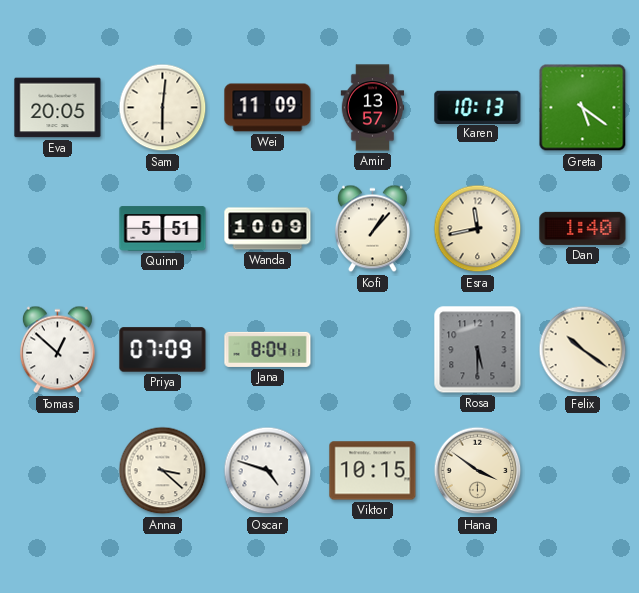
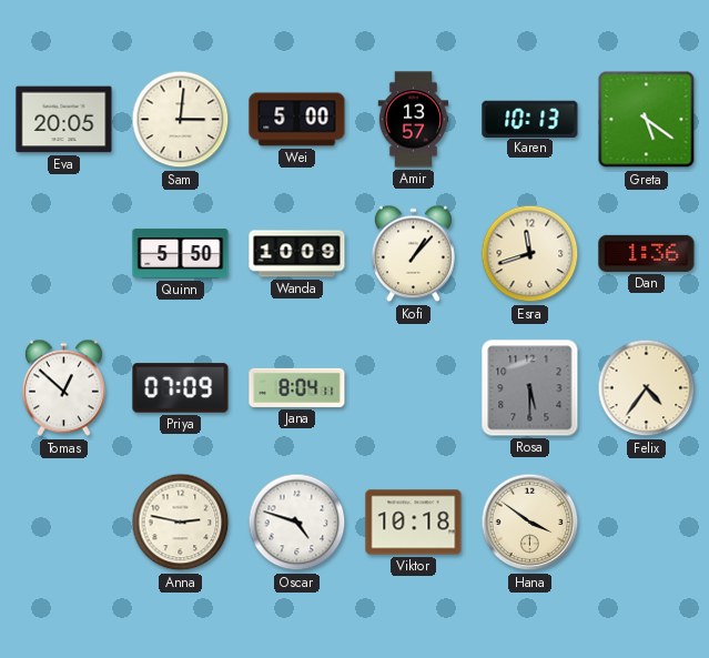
Sam: 6:01 -> 3:01
Wei: 11:09 -> 5:00
Quinn: 5:51 -> 5:50
Esra: 11:43 -> 11:42
Dan: 1:40 -> 1:36
Felix: 10:21 -> 4:36
Anna: 3:22 -> 2:47
Viktor: 10:15 -> 10:18
